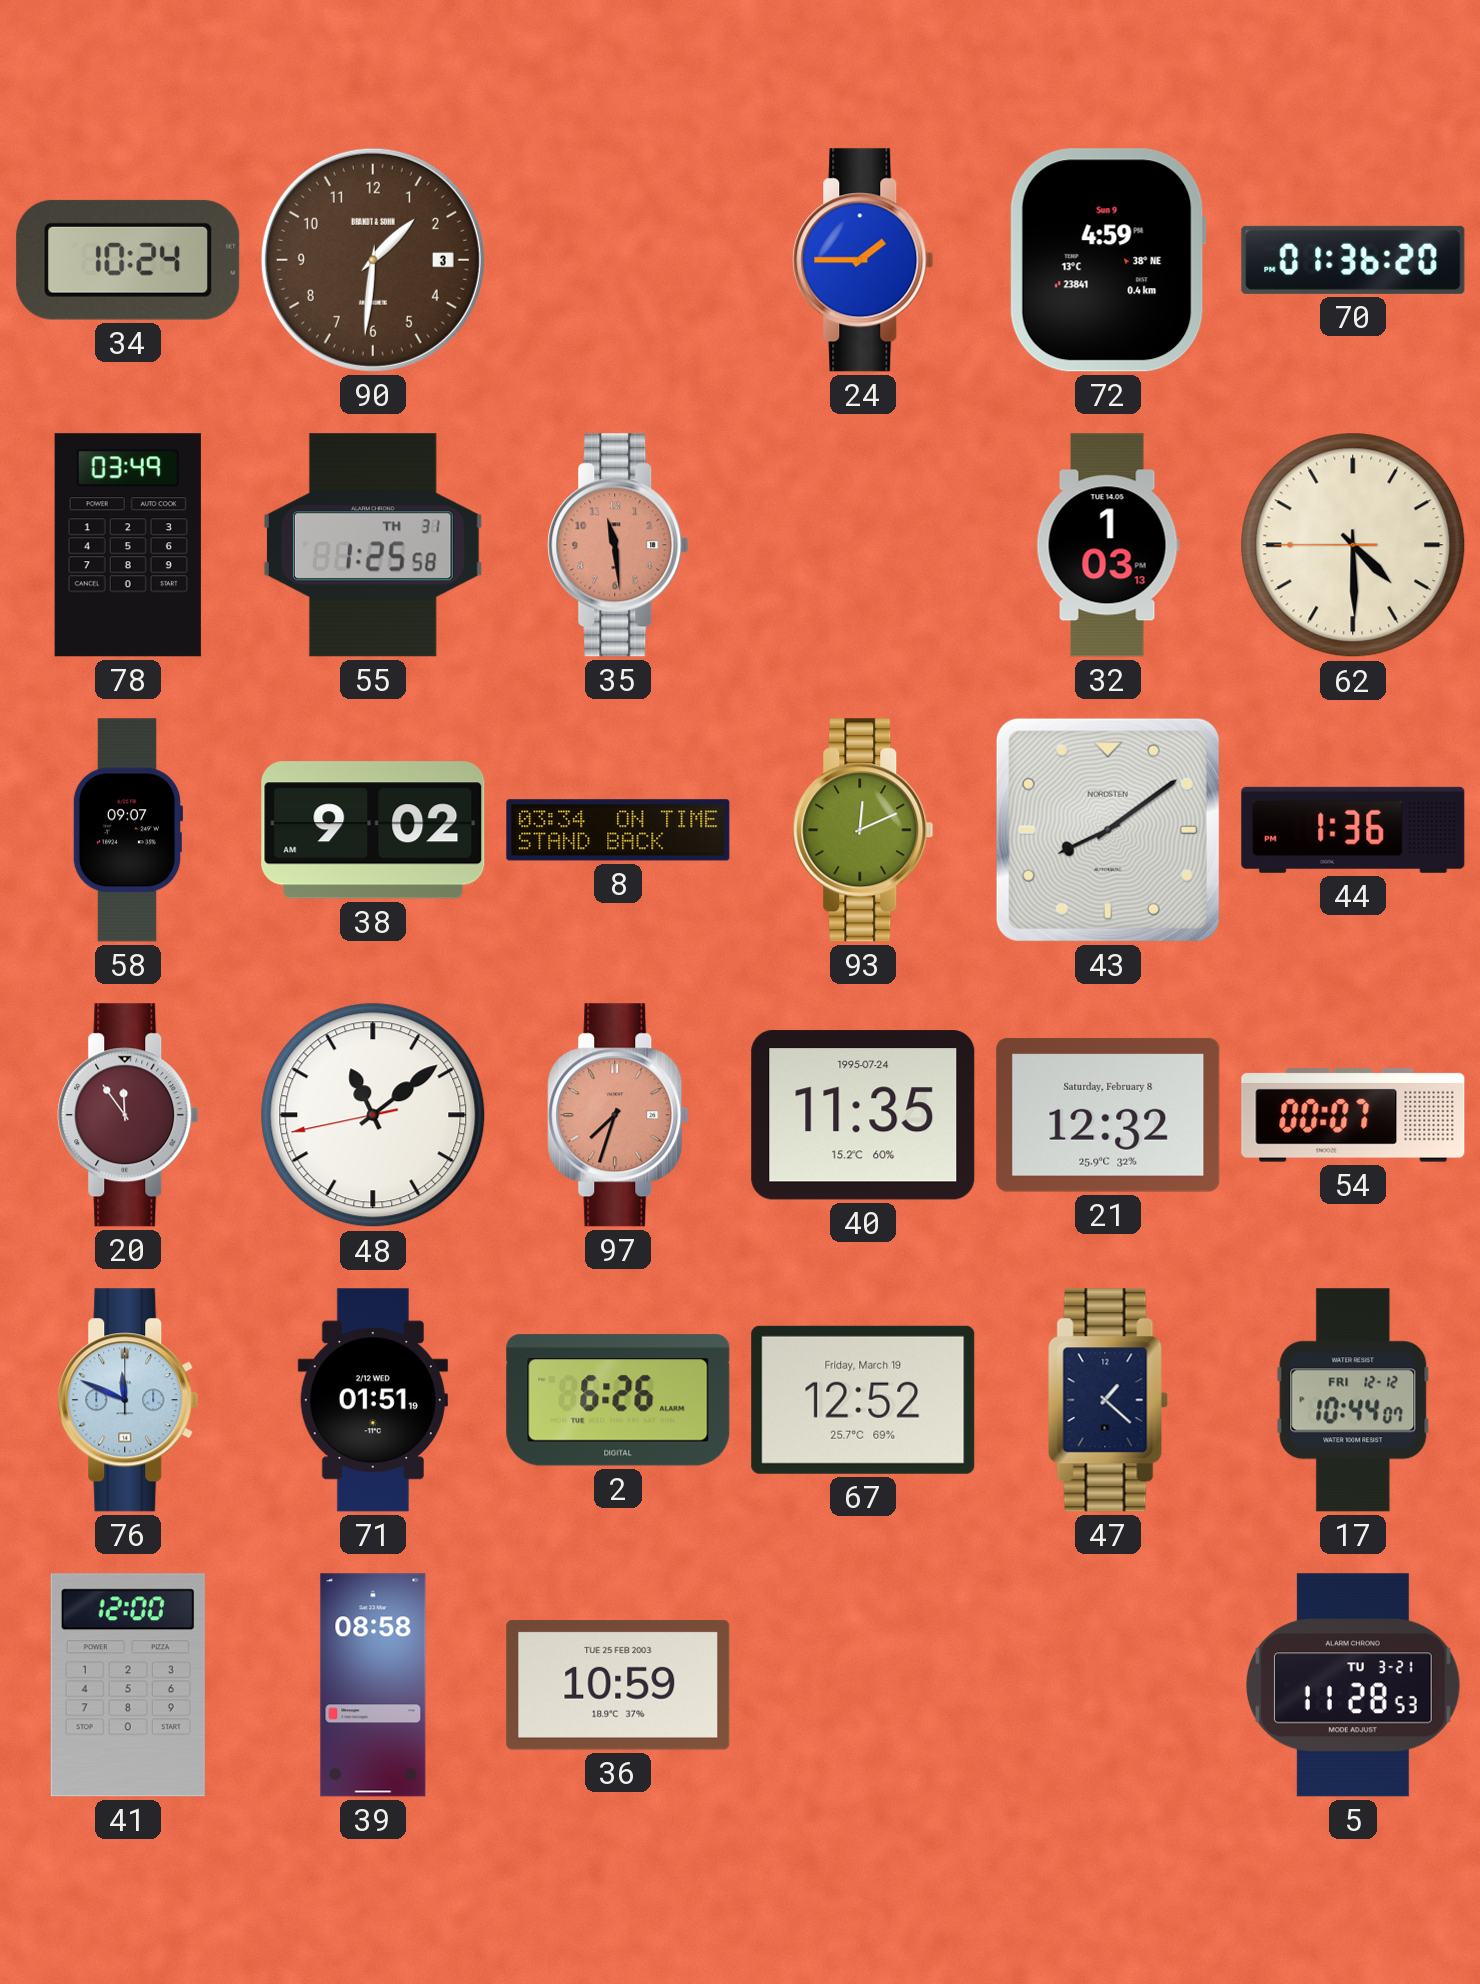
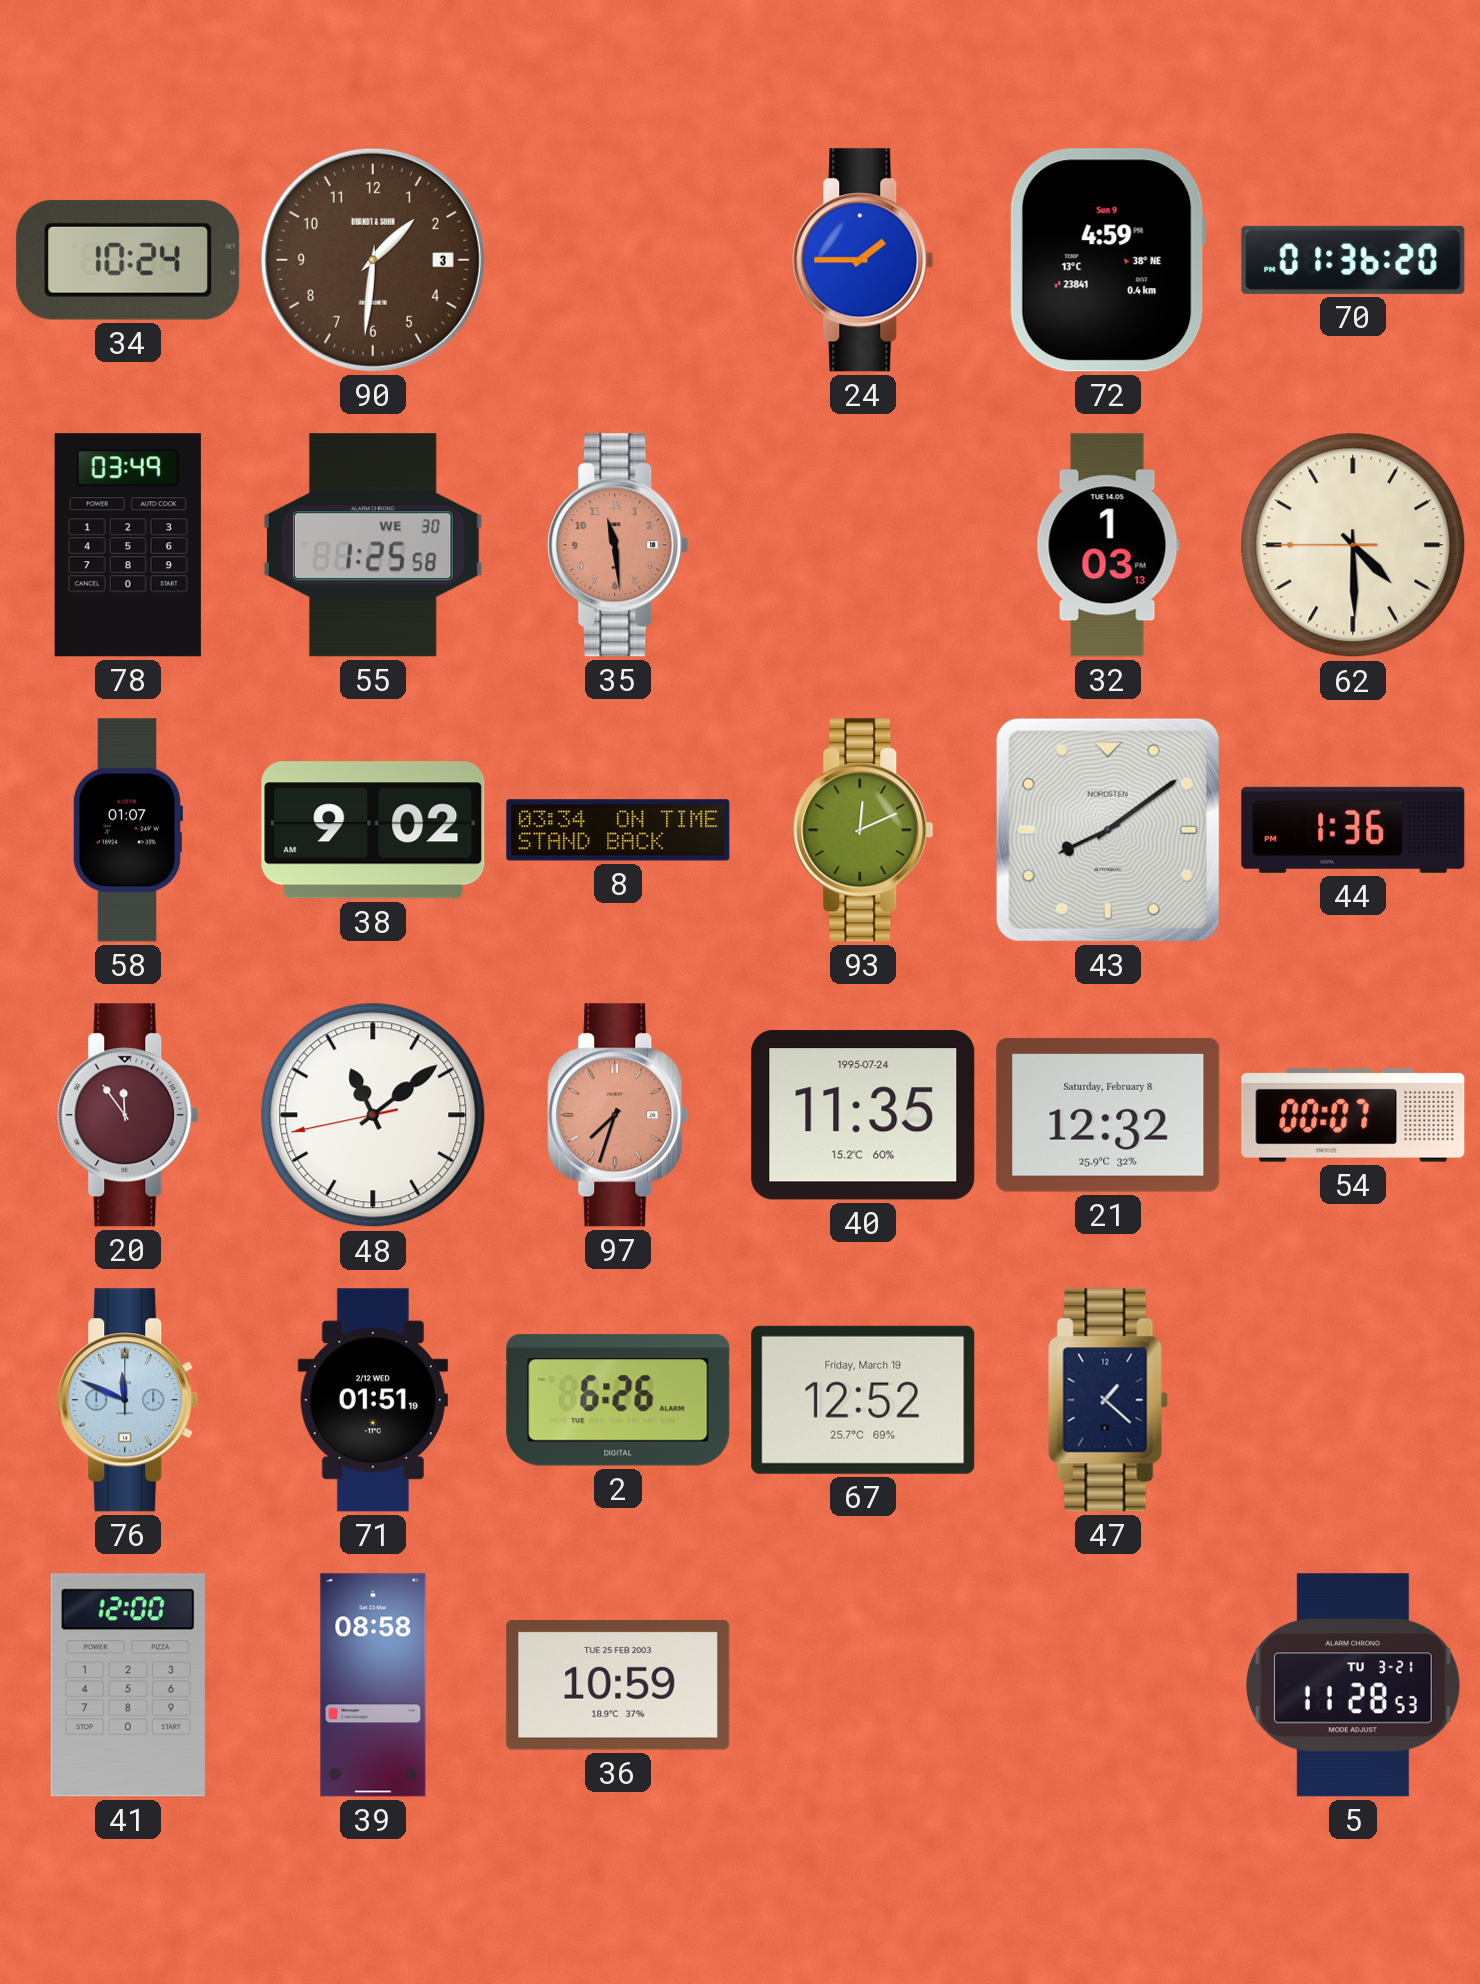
55 date: TH 31 -> WE 30
58: 09:07 -> 01:07
17: 10:44 -> none
